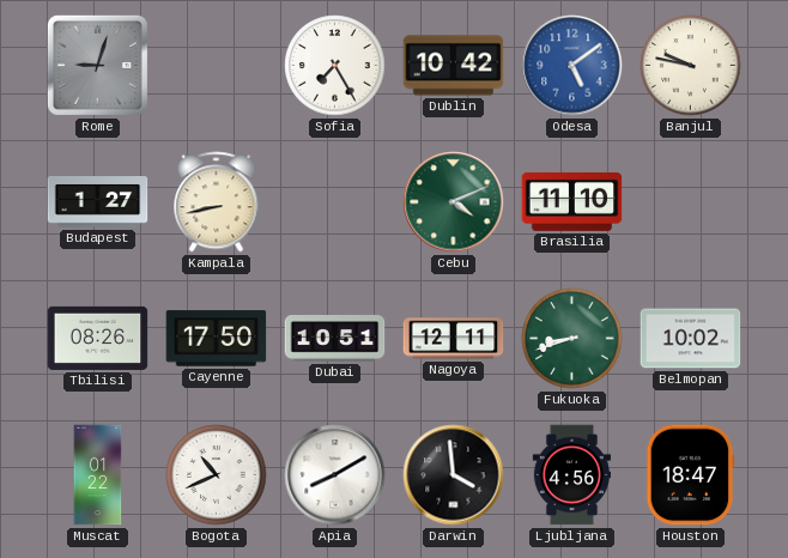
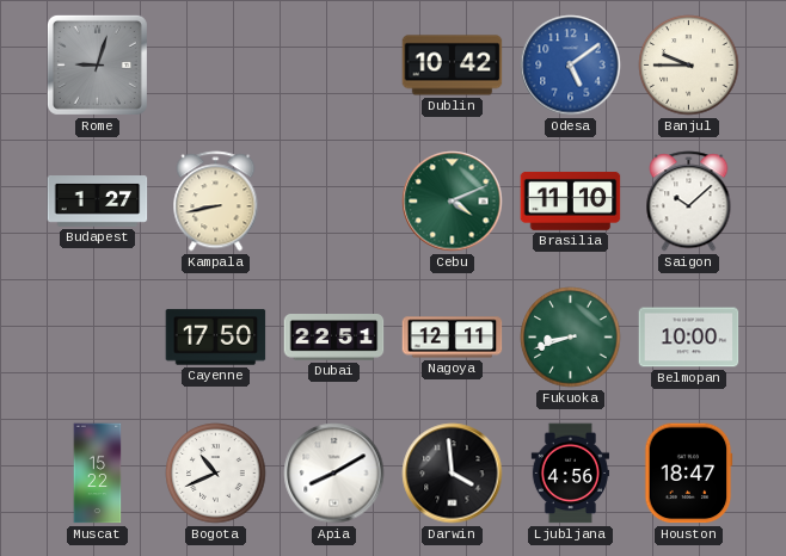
Sofia: 7:25 -> none
Banjul: 9:47 -> 9:45
Saigon: none -> 10:08
Tbilisi: 08:26 -> none
Dubai: 10:51 -> 22:51
Belmopan: 10:02 -> 10:00
Muscat: 01:22 -> 15:22
